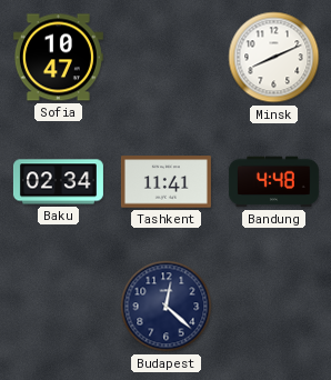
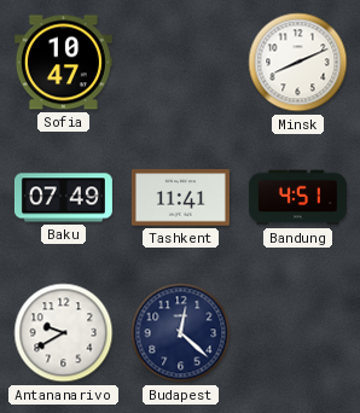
Baku: 02:34 -> 07:49
Bandung: 4:48 -> 4:51
Antananarivo: none -> 9:40
